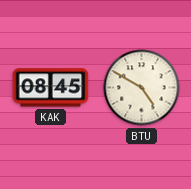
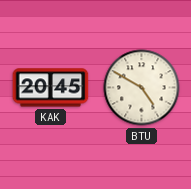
KAK: 08:45 -> 20:45
